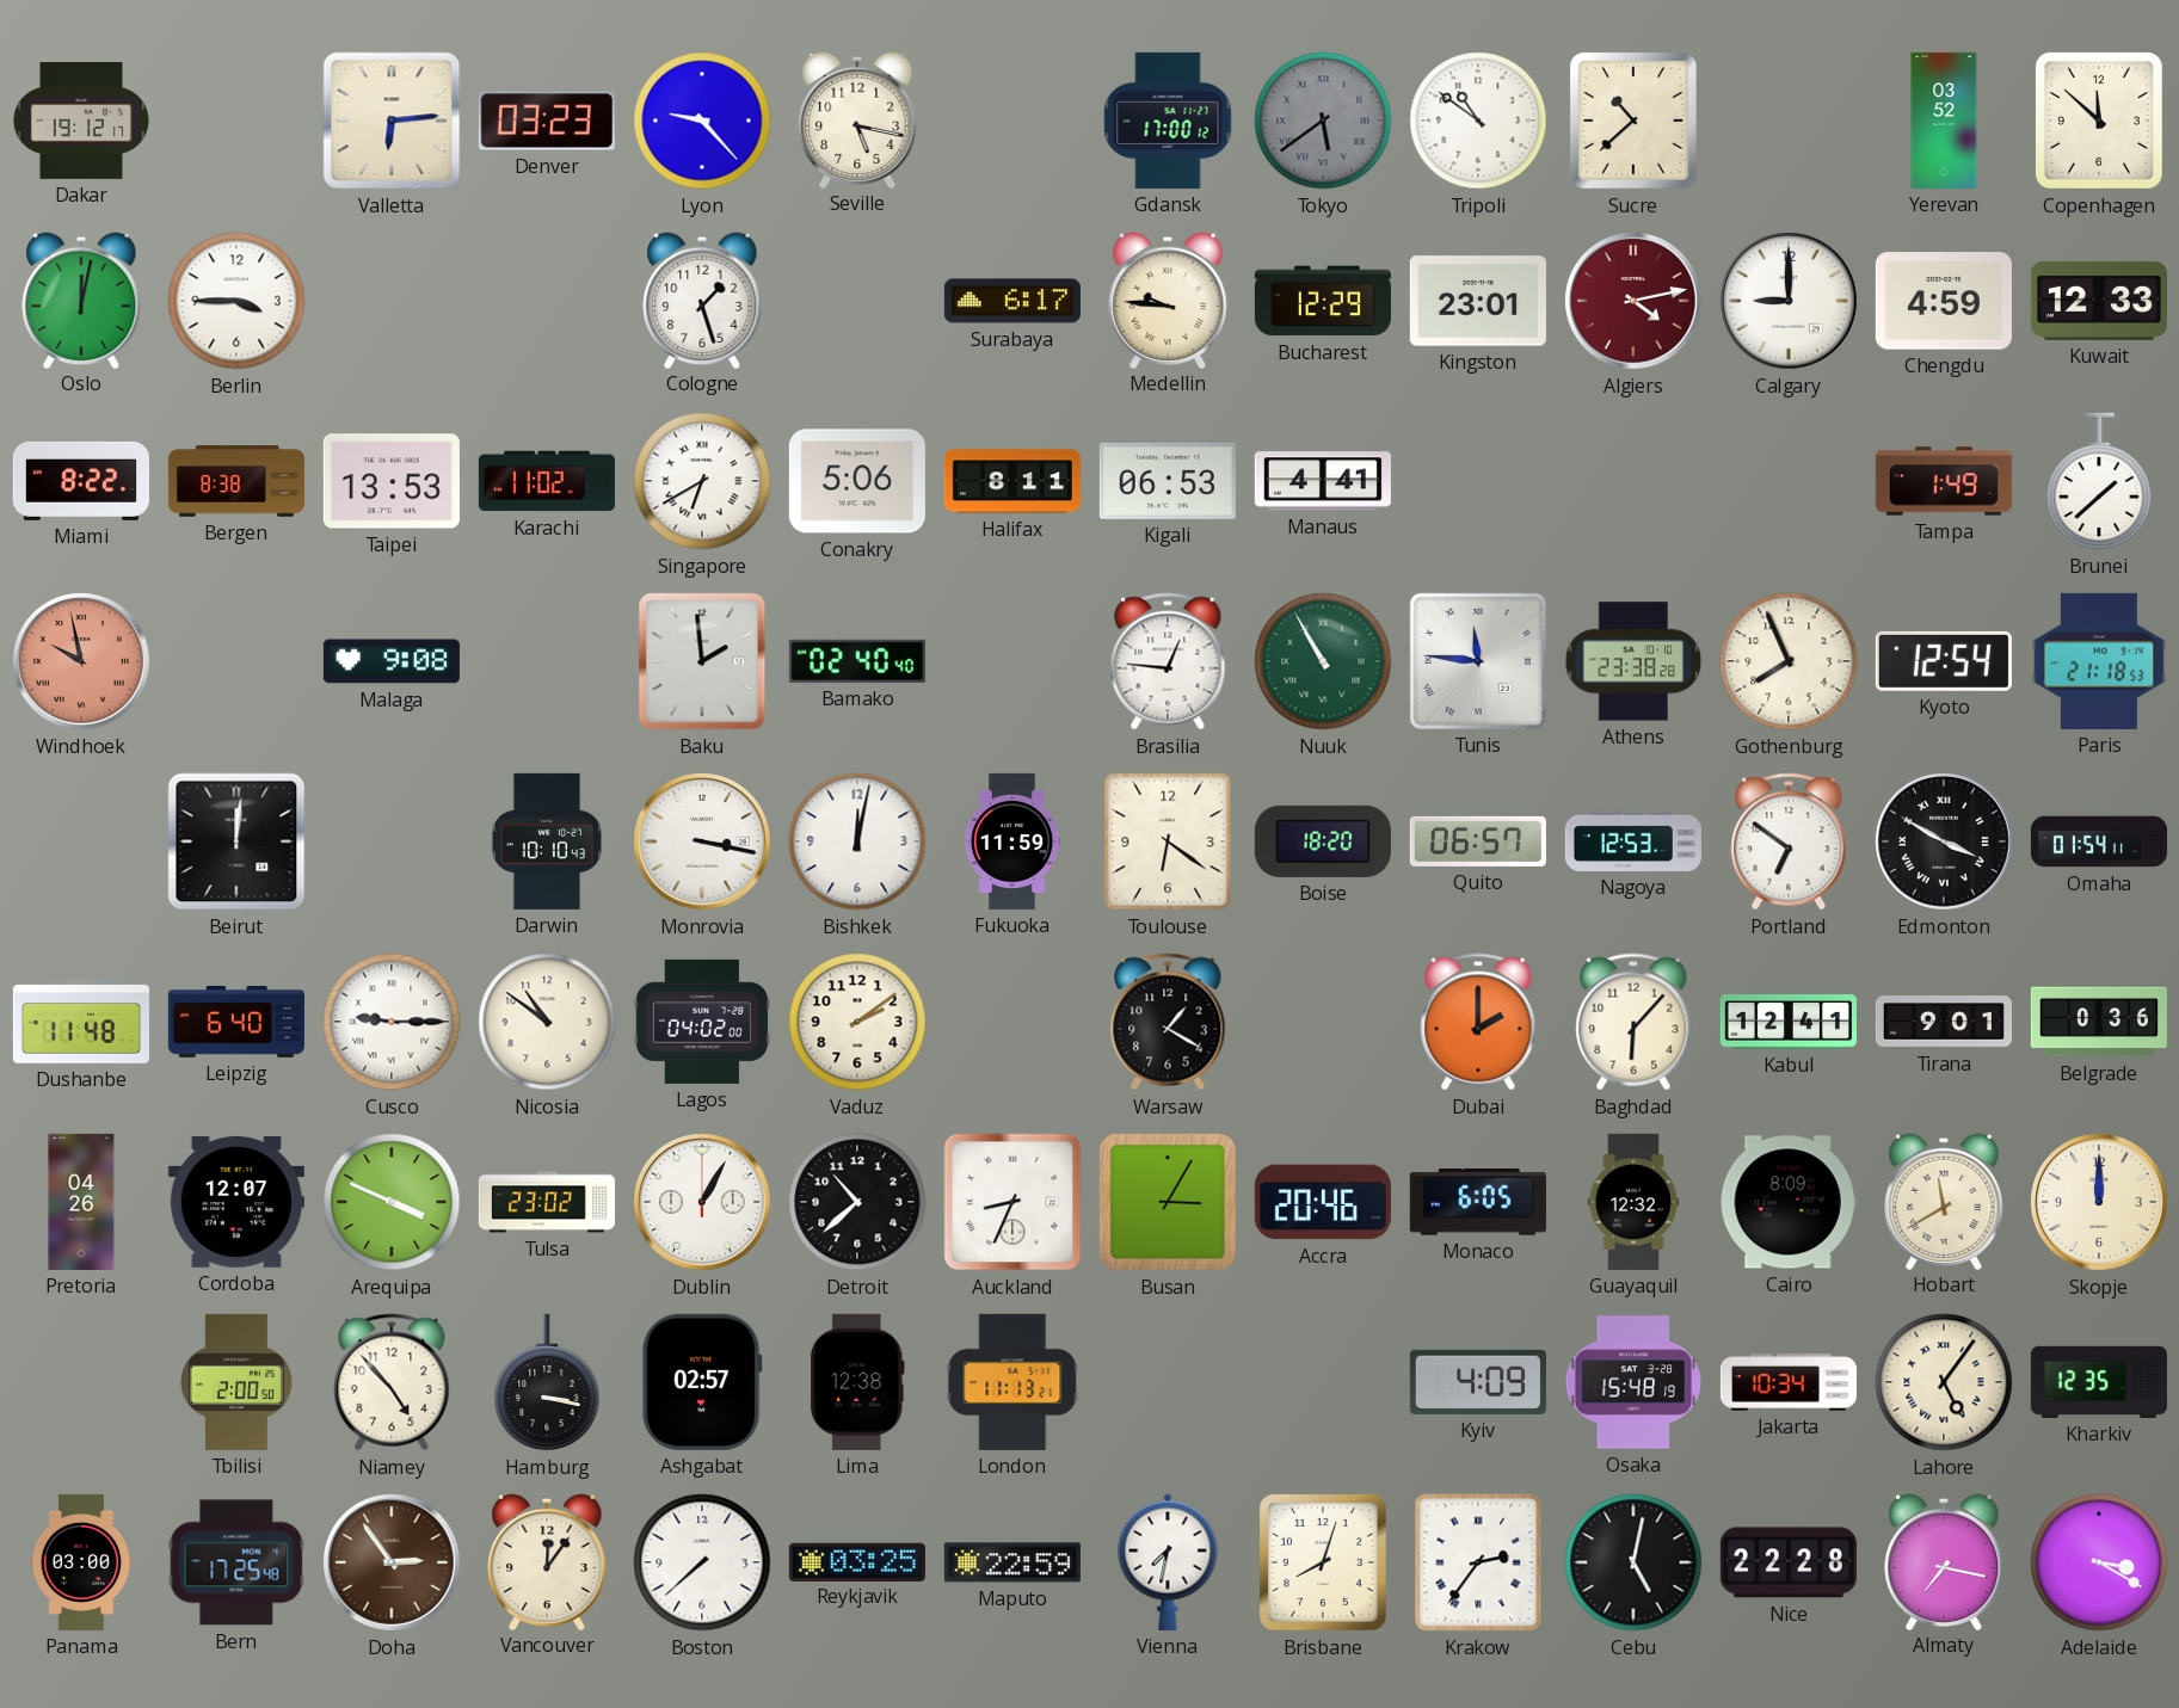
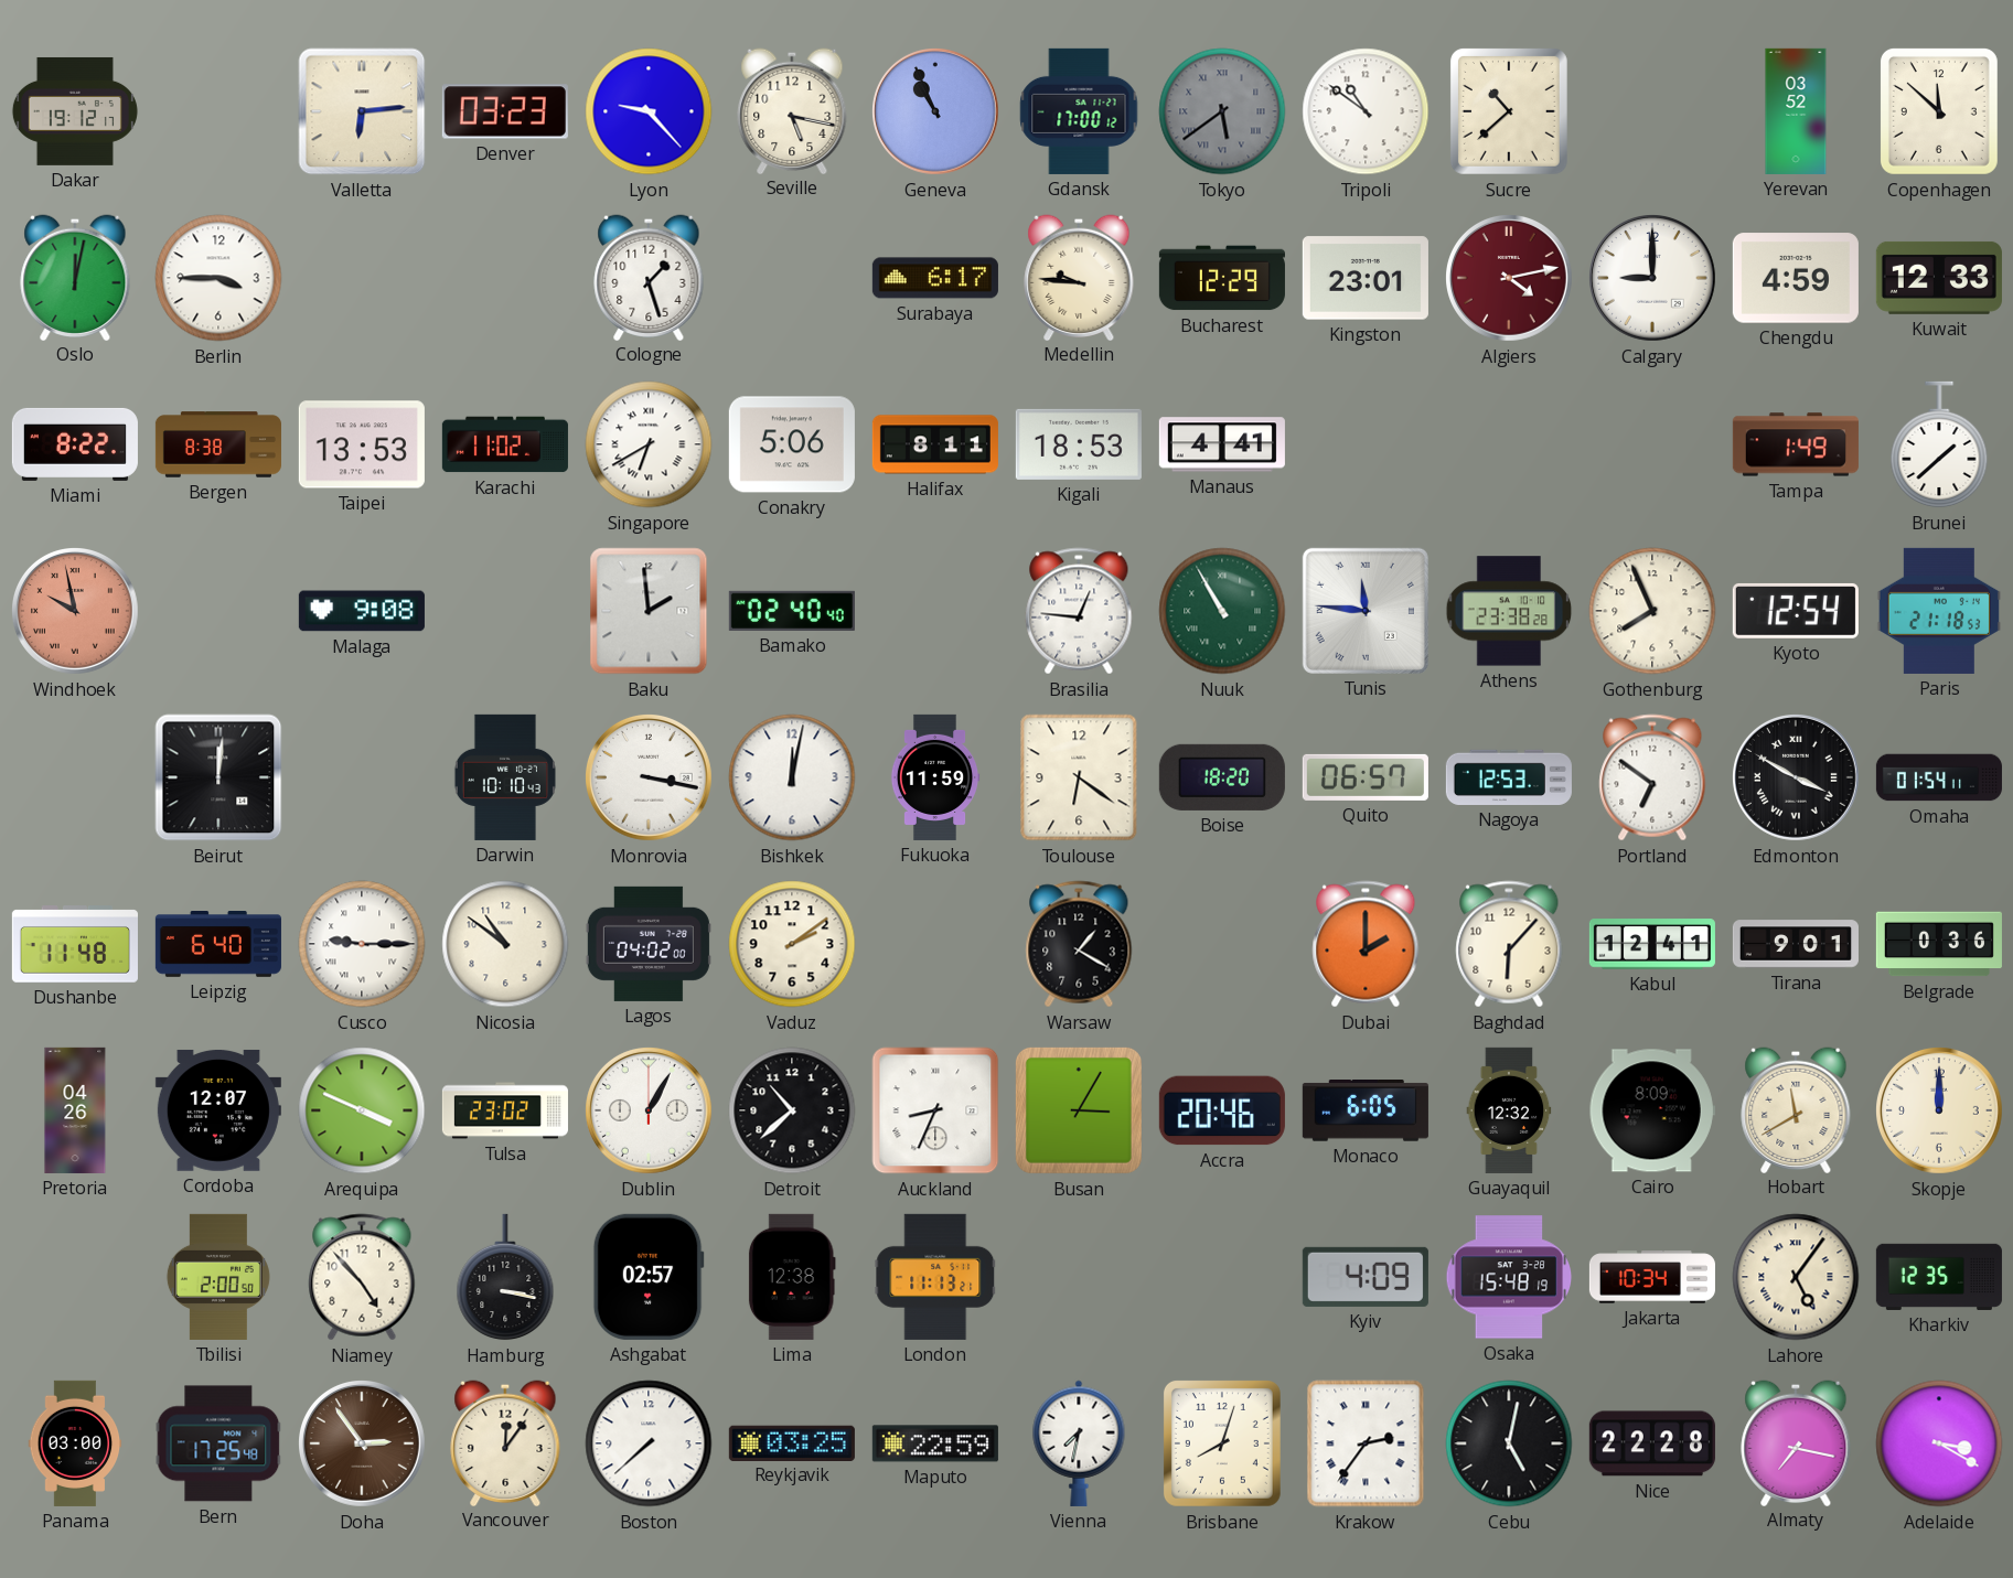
Geneva: none -> 10:56
Kigali: 06:53 -> 18:53
